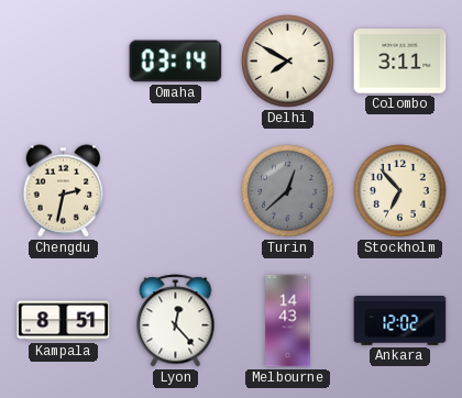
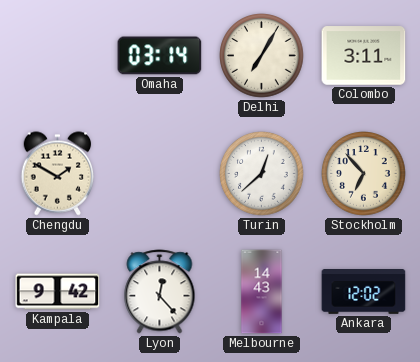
Delhi: 7:50 -> 7:05
Chengdu: 2:32 -> 1:50
Turin dial: grey -> white
Kampala: 8:51 -> 9:42
